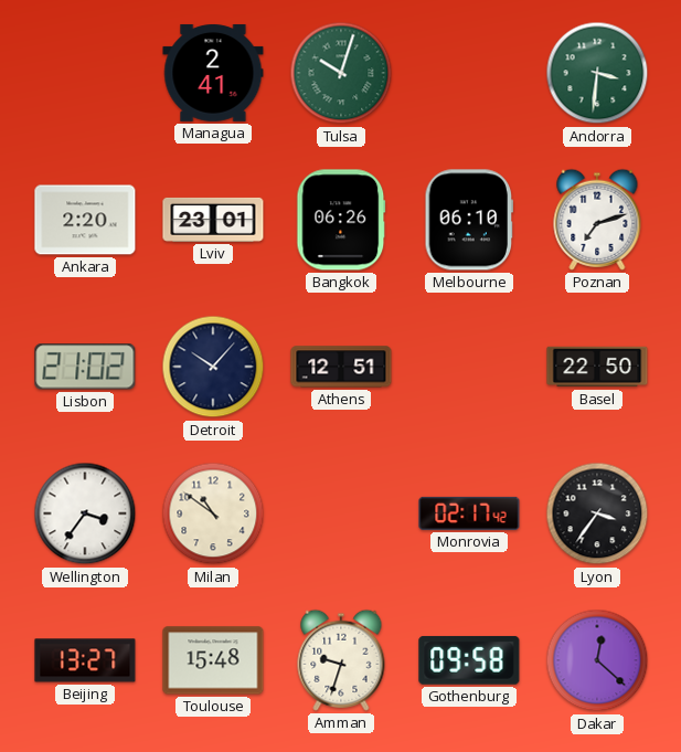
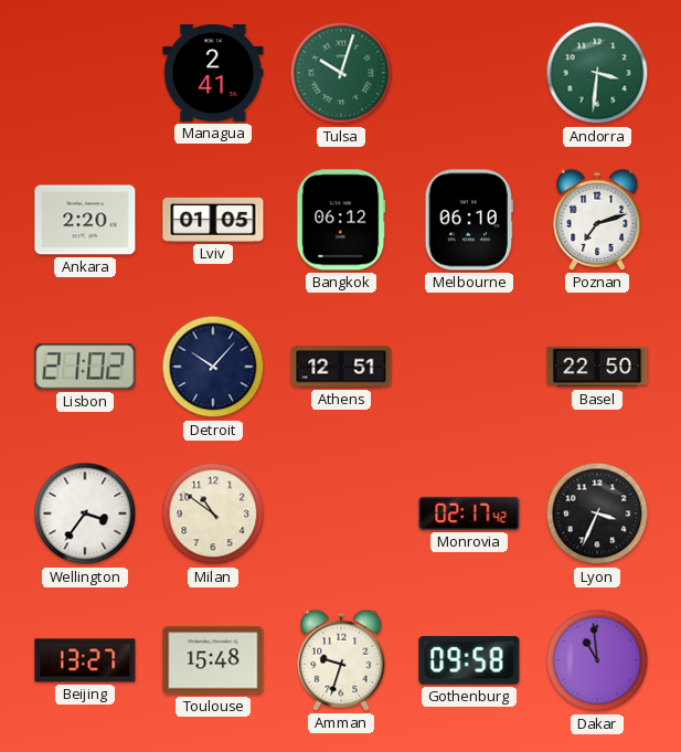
Lviv: 23:01 -> 01:05
Bangkok: 06:26 -> 06:12
Lyon: 3:36 -> 3:34
Dakar: 12:22 -> 10:59
